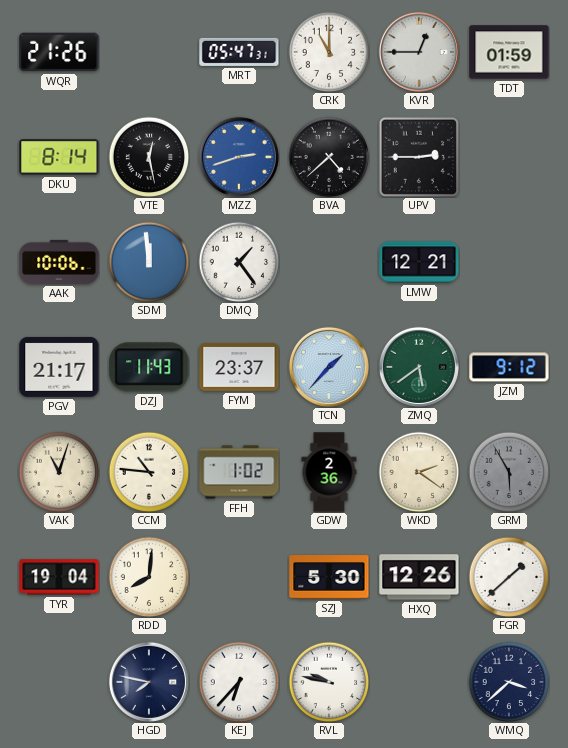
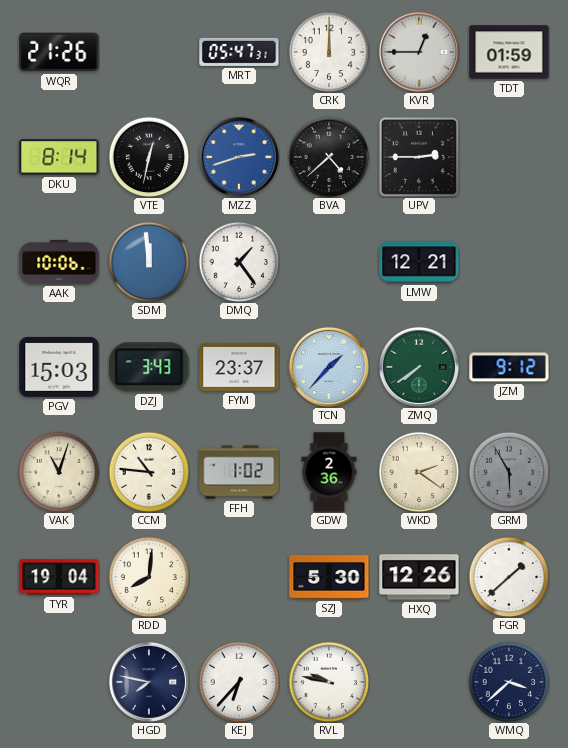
CRK: 11:00 -> 12:00
VTE: 12:28 -> 12:32
PGV: 21:17 -> 15:03
DZJ: 11:43 -> 3:43
ZMQ: 5:39 -> 7:39
